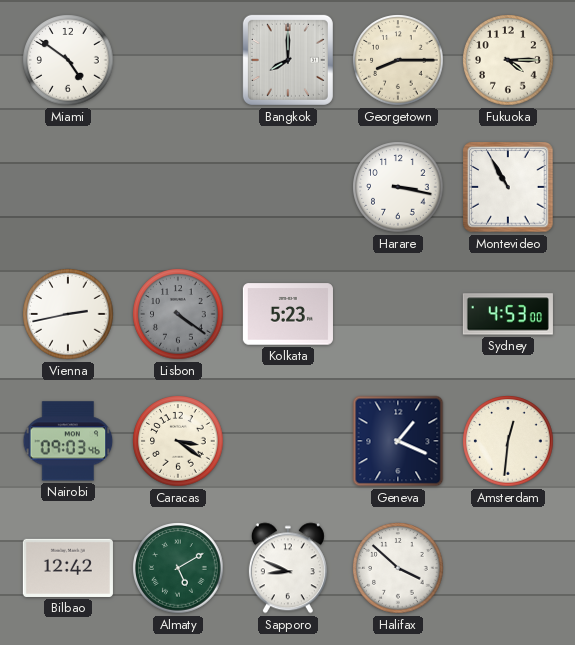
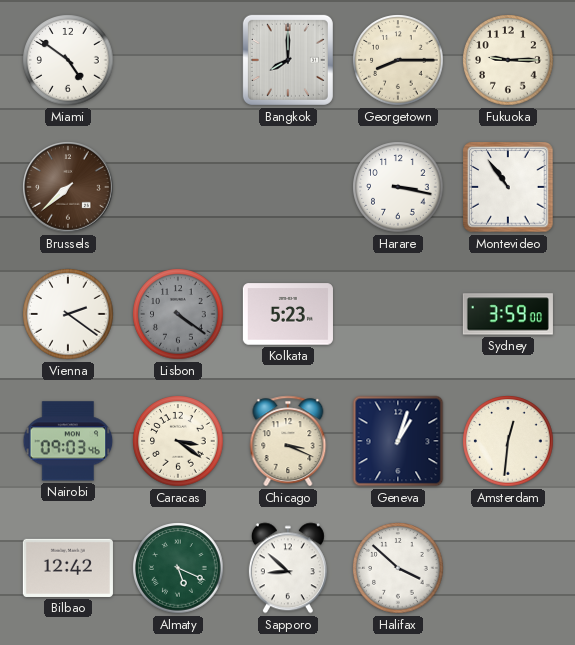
Fukuoka: 4:15 -> 9:15
Brussels: none -> 7:38
Montevideo: 10:55 -> 10:54
Vienna: 2:43 -> 2:21
Sydney: 4:53 -> 3:59
Chicago: none -> 3:19
Geneva: 1:19 -> 1:03
Almaty: 5:10 -> 5:19
Sapporo: 8:49 -> 8:52
